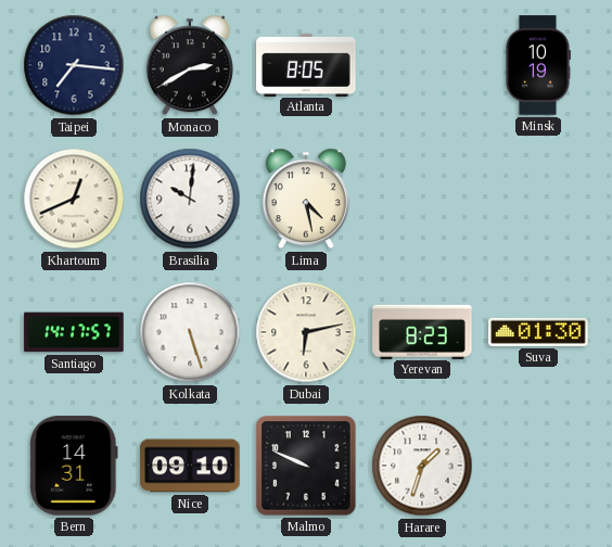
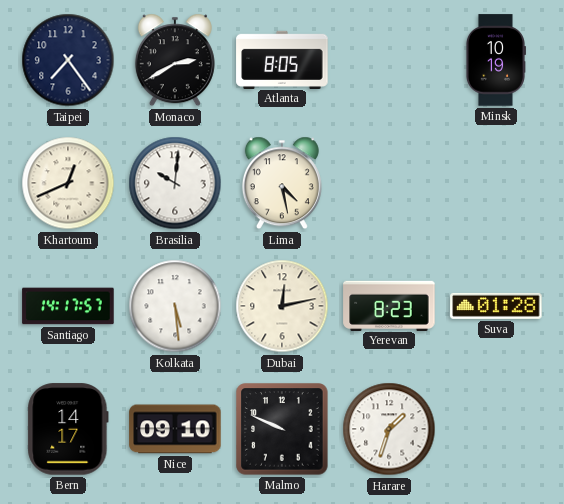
Taipei: 7:16 -> 7:24
Kolkata: 5:27 -> 5:29
Dubai: 6:13 -> 12:13
Suva: 01:30 -> 01:28
Bern: 14:31 -> 14:17
